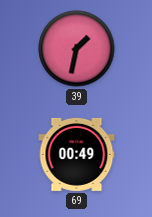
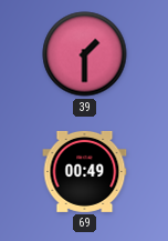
39: 1:32 -> 1:30
